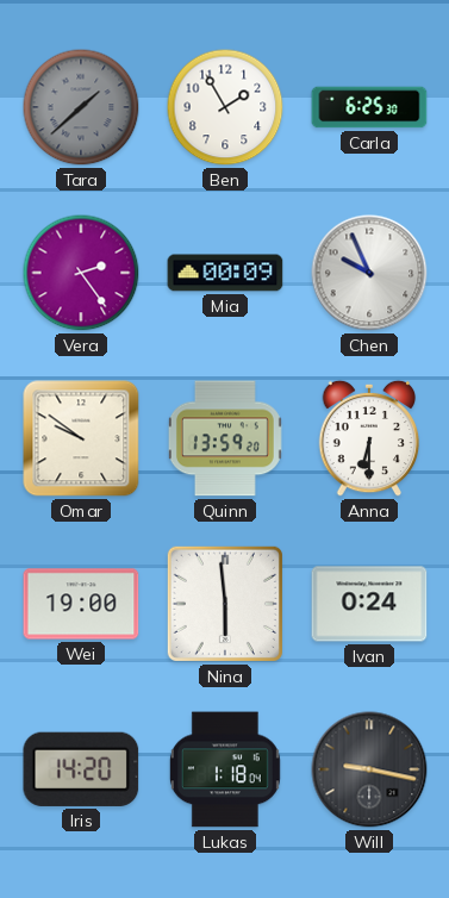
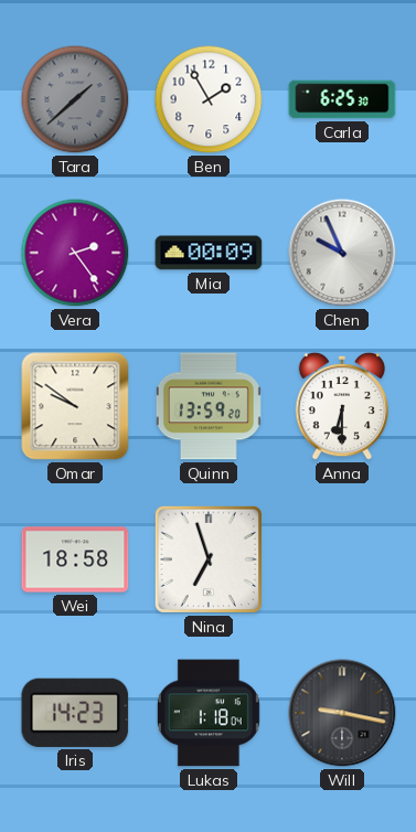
Wei: 19:00 -> 18:58
Nina: 5:59 -> 6:57
Ivan: 0:24 -> none
Iris: 14:20 -> 14:23
